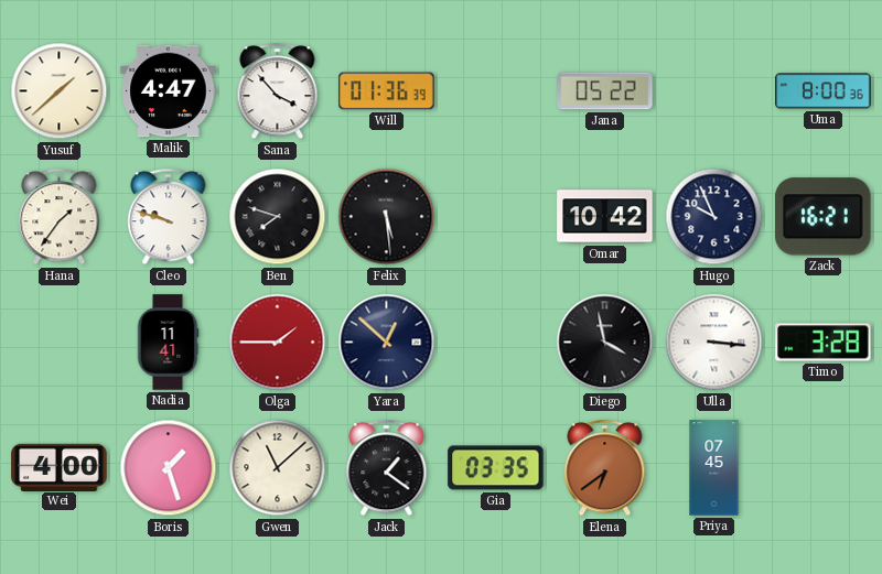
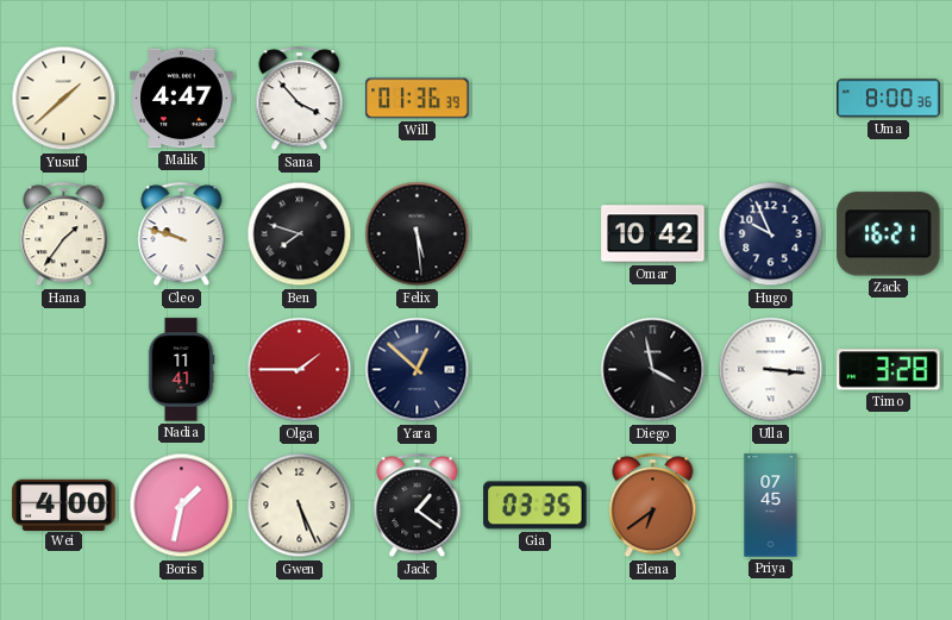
Jana: 05:22 -> none
Boris: 1:27 -> 1:32
Gwen: 11:08 -> 5:26
